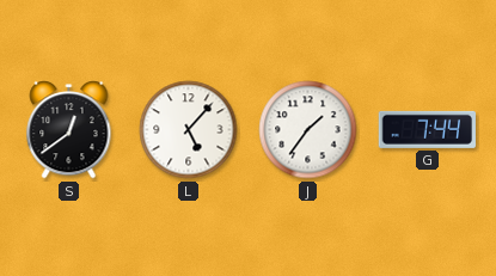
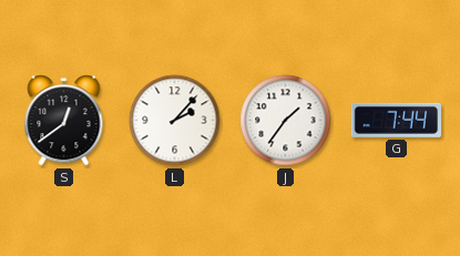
L: 5:07 -> 2:07
